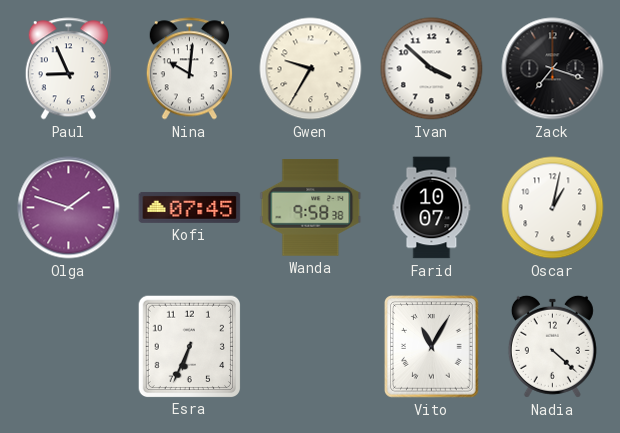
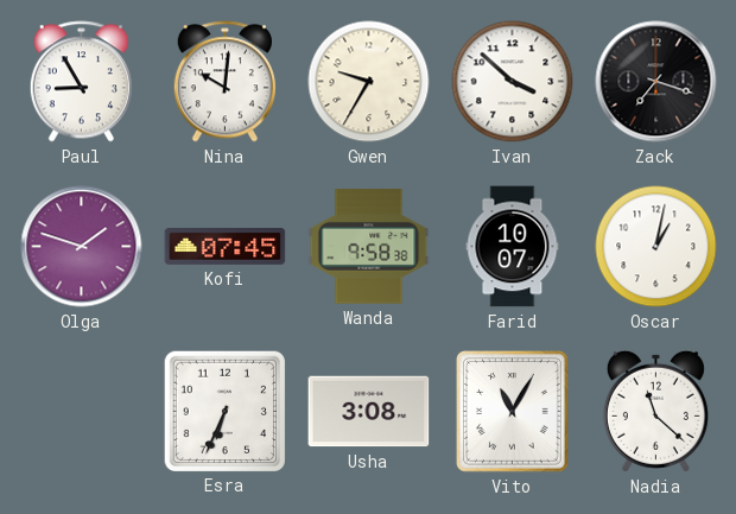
Paul: 8:56 -> 8:55
Usha: none -> 3:08
Nadia: 4:22 -> 11:22
